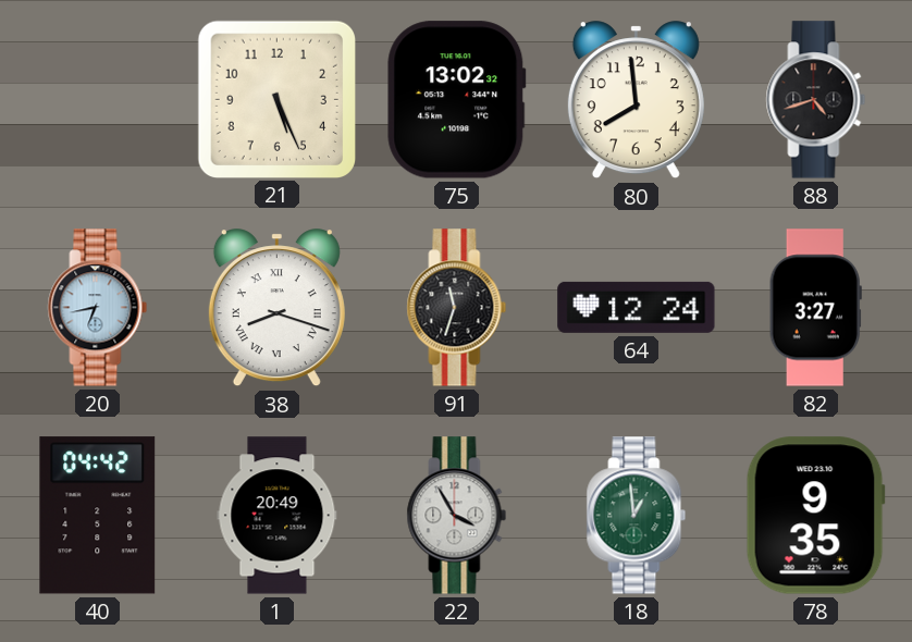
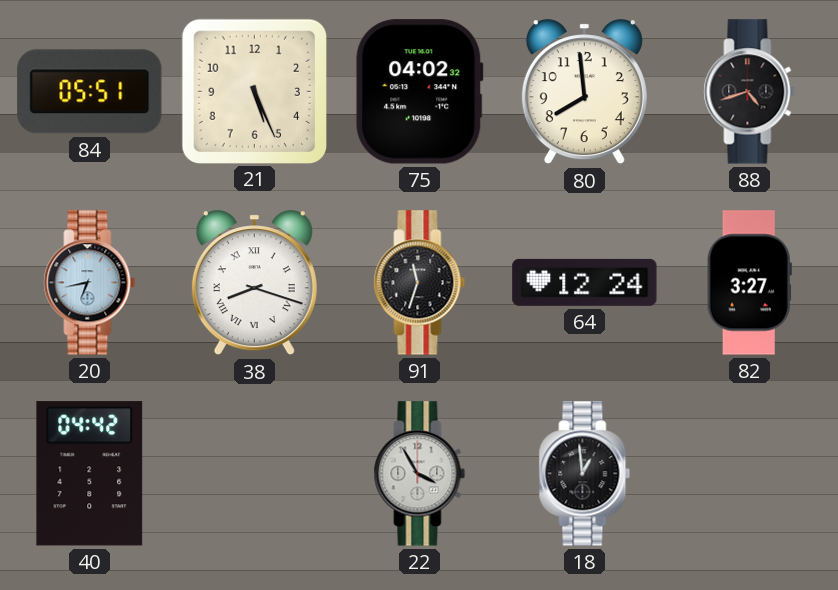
84: none -> 05:51
75: 13:02 -> 04:02
1: 20:49 -> none
18 dial: green -> black
78: 9:35 -> none
